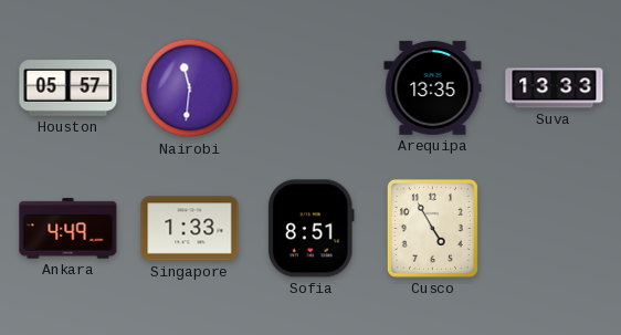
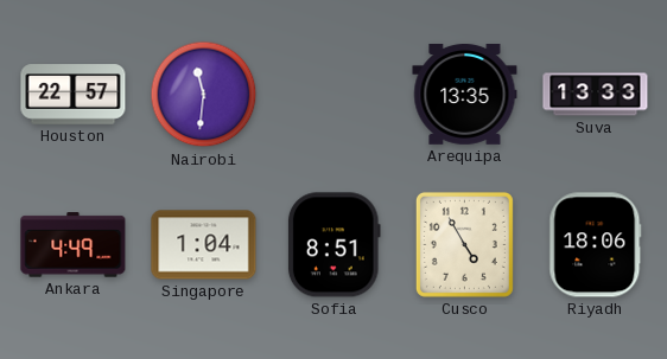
Houston: 05:57 -> 22:57
Singapore: 1:33 -> 1:04
Riyadh: none -> 18:06
